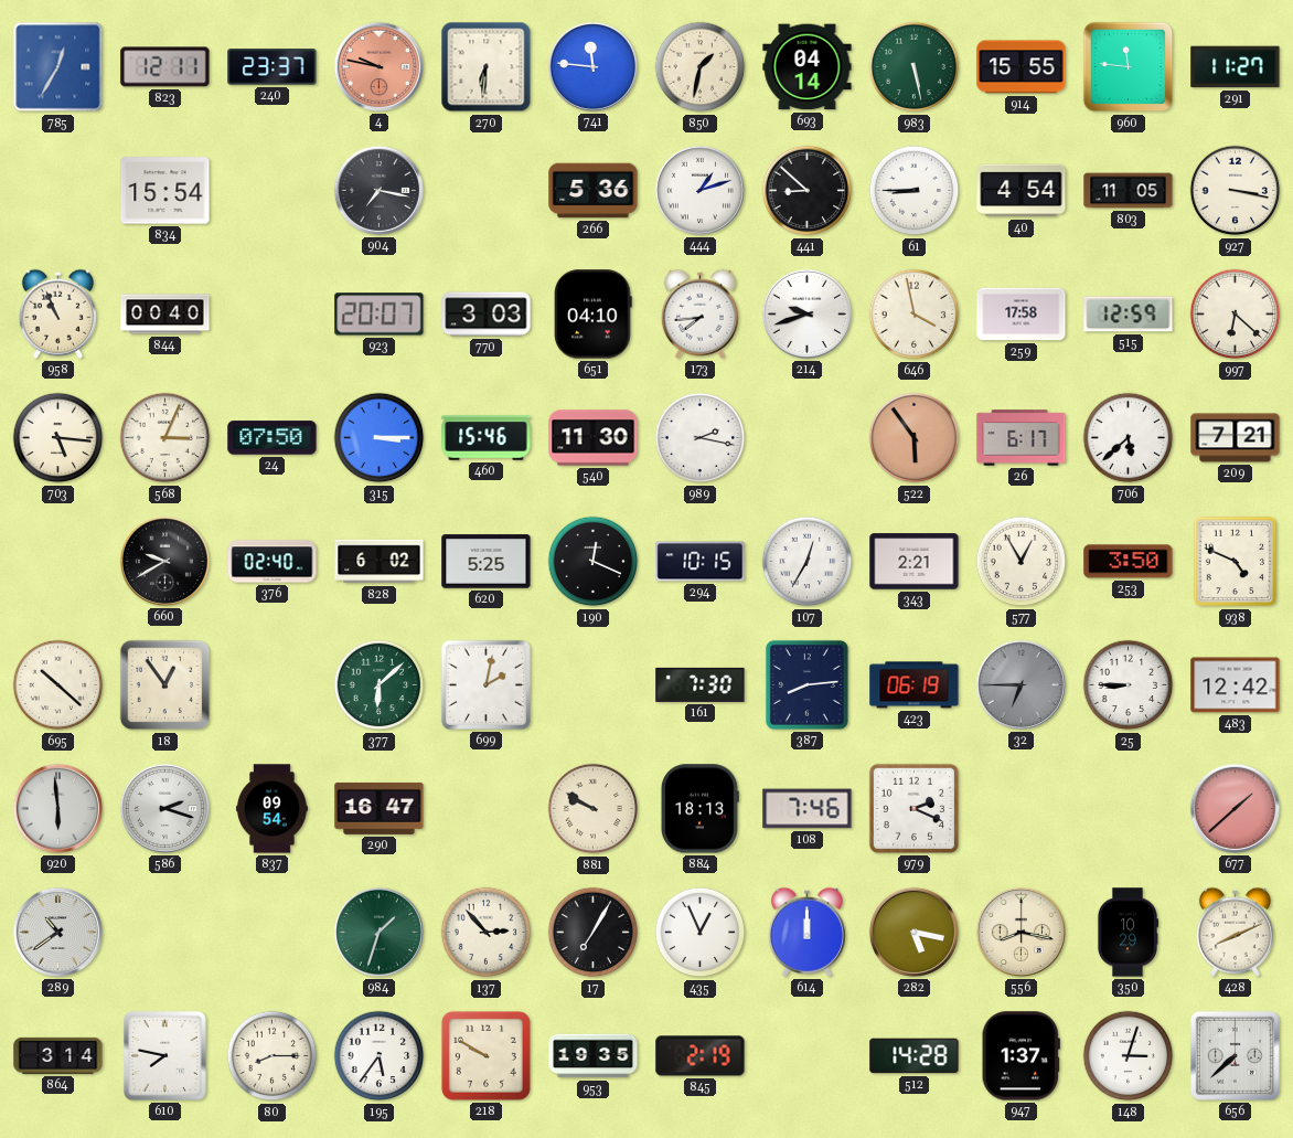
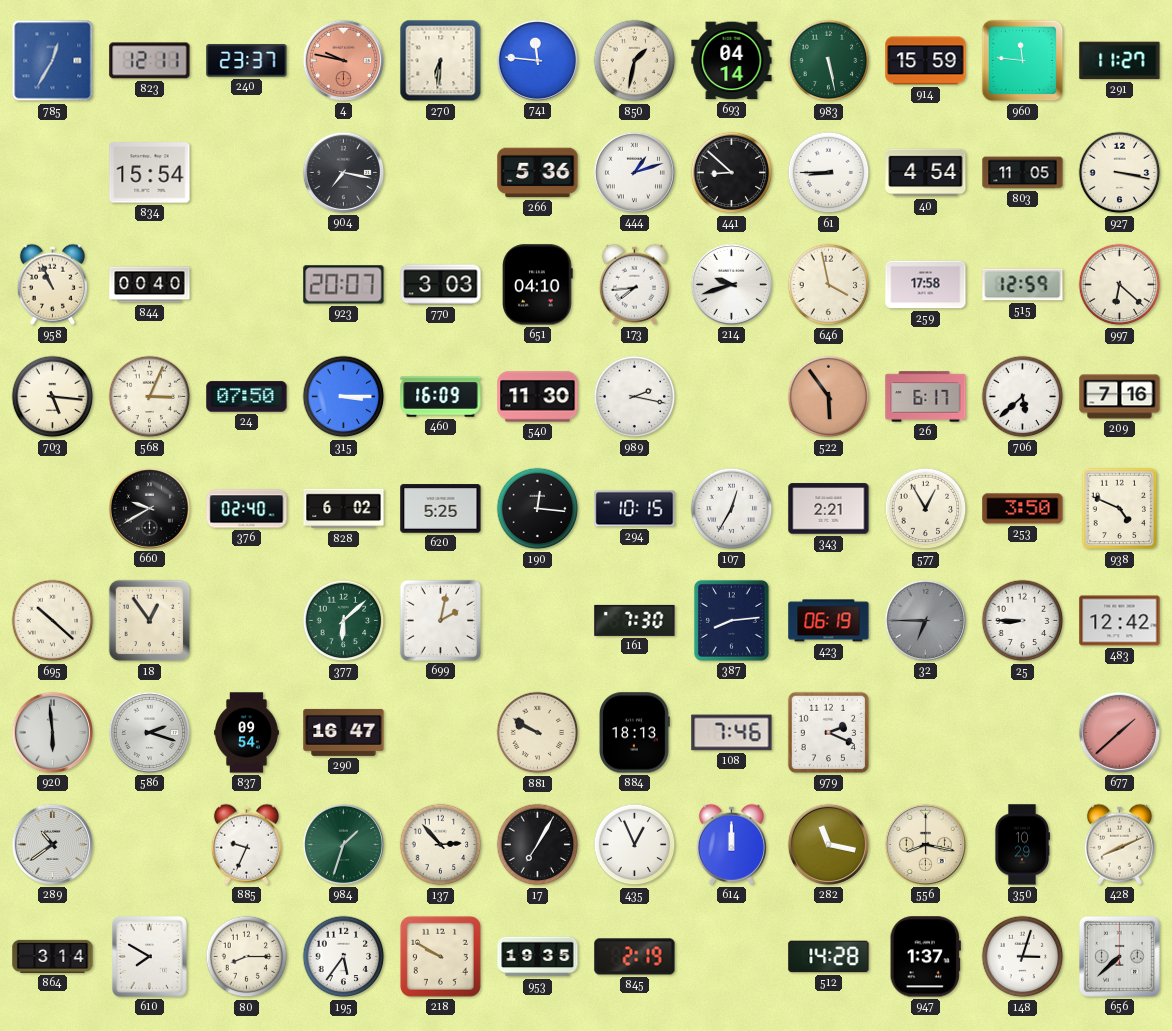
914: 15:55 -> 15:59
460: 15:46 -> 16:09
209: 7:21 -> 7:16
190: 12:19 -> 12:16
885: none -> 9:34
282: 5:17 -> 11:17
610: 7:47 -> 7:50
